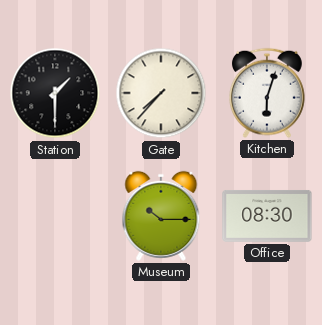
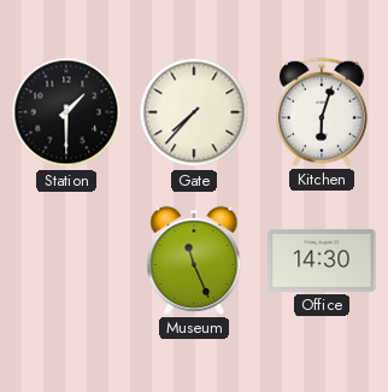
Museum: 10:15 -> 11:26
Office: 08:30 -> 14:30
